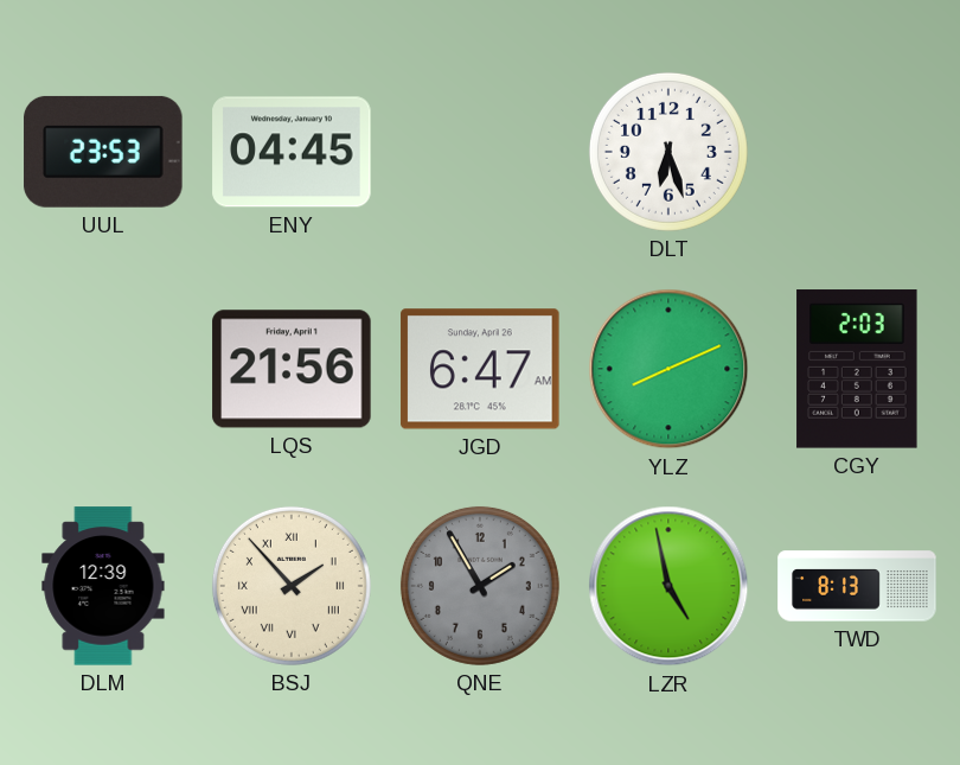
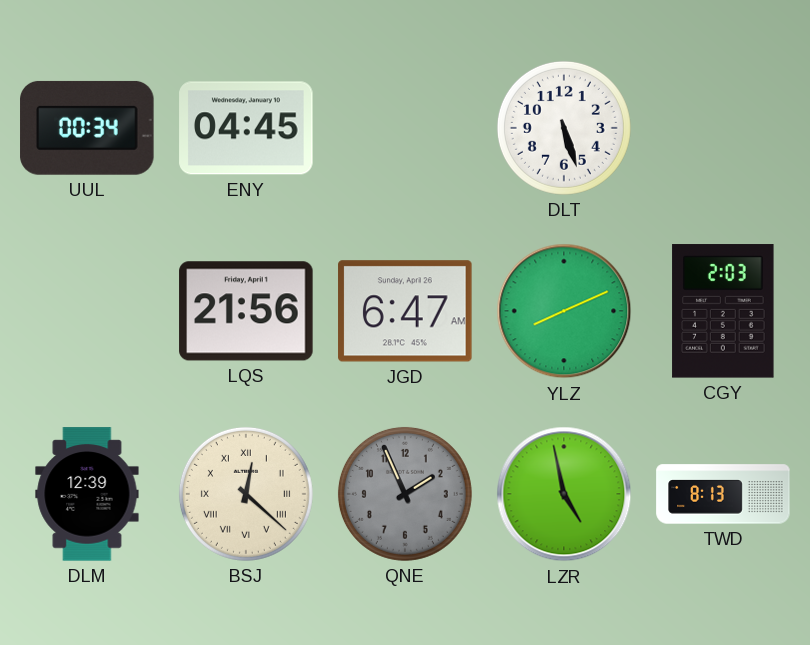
UUL: 23:53 -> 00:34
DLT: 6:27 -> 5:27
BSJ: 1:53 -> 12:22
QNE: 1:55 -> 1:56
